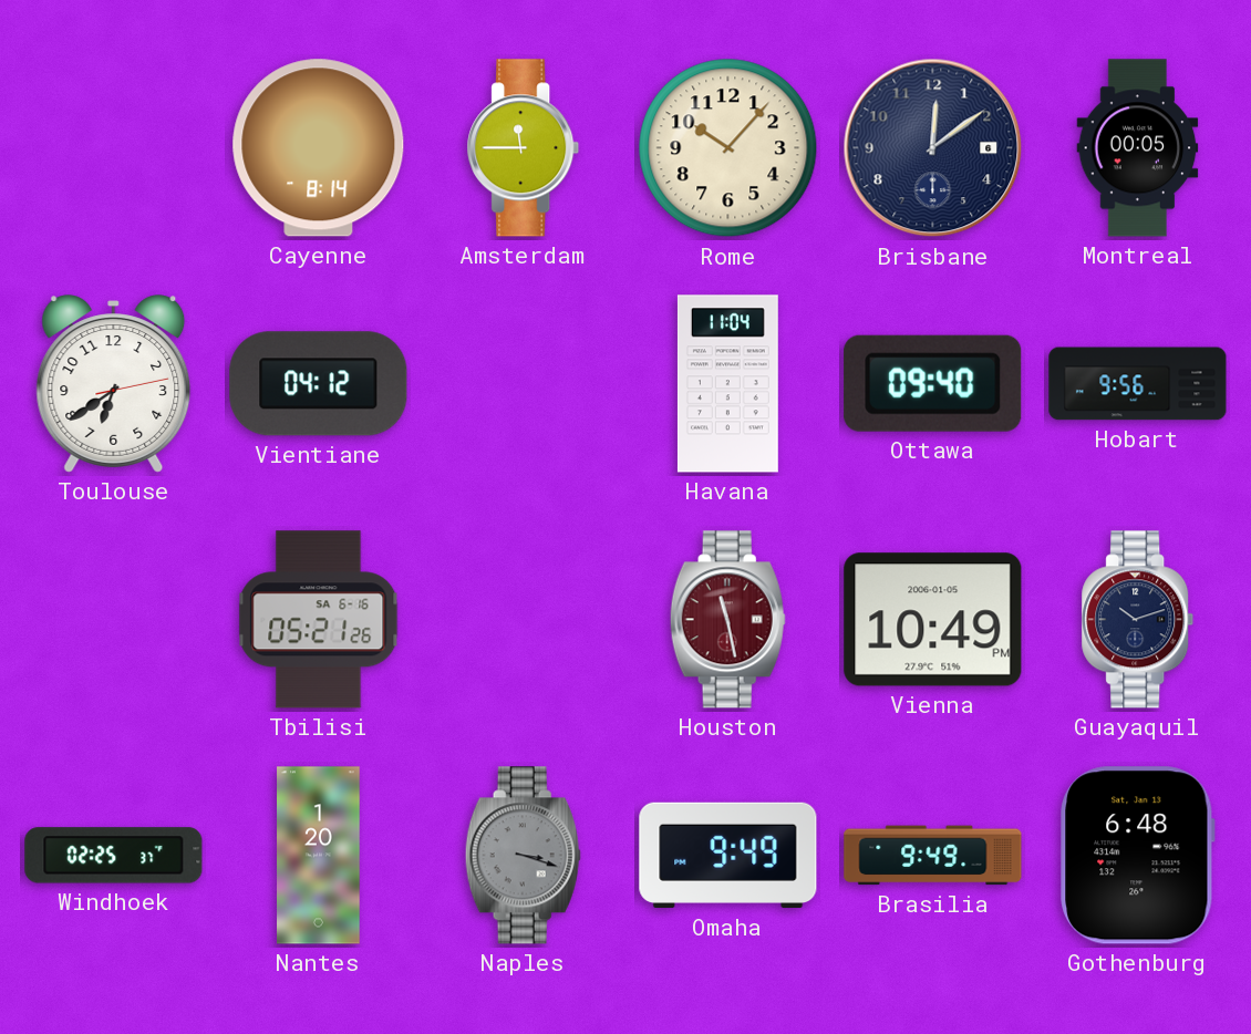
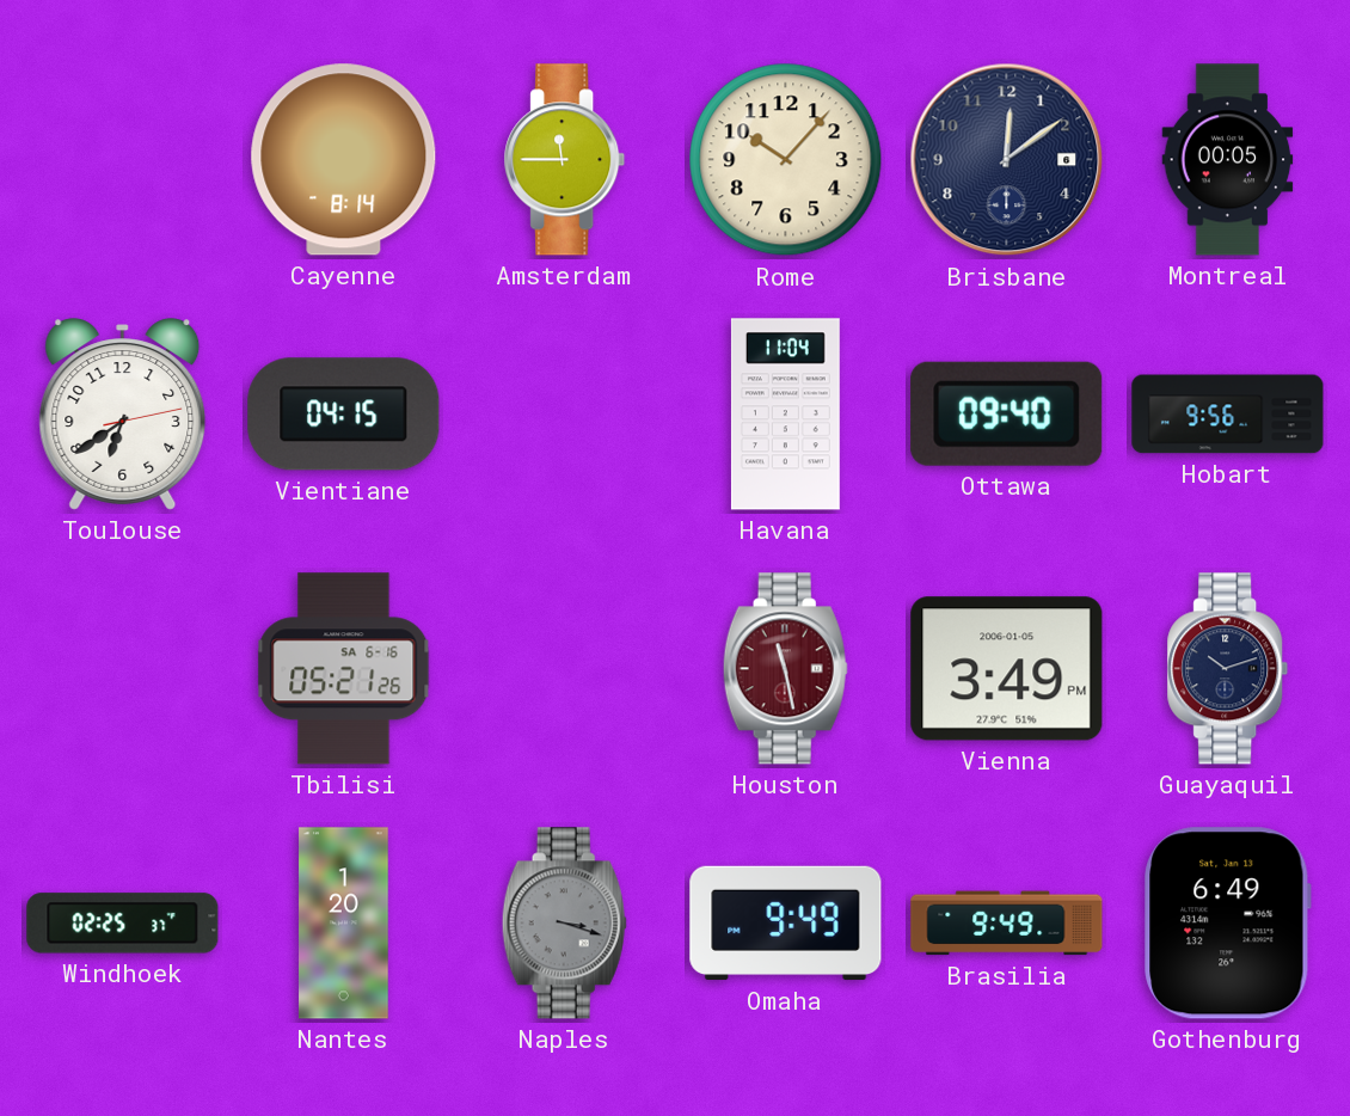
Vientiane: 04:12 -> 04:15
Vienna: 10:49 -> 3:49
Gothenburg: 6:48 -> 6:49
